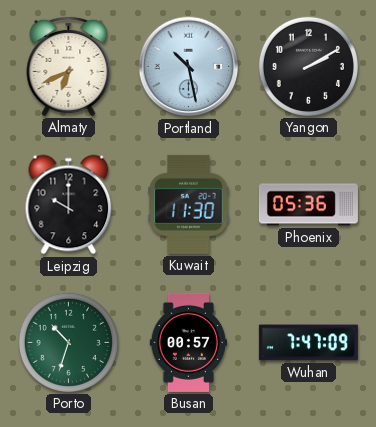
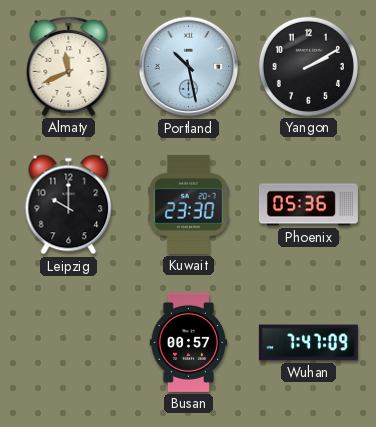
Almaty: 6:41 -> 11:41
Kuwait: 11:30 -> 23:30
Porto: 10:33 -> none
